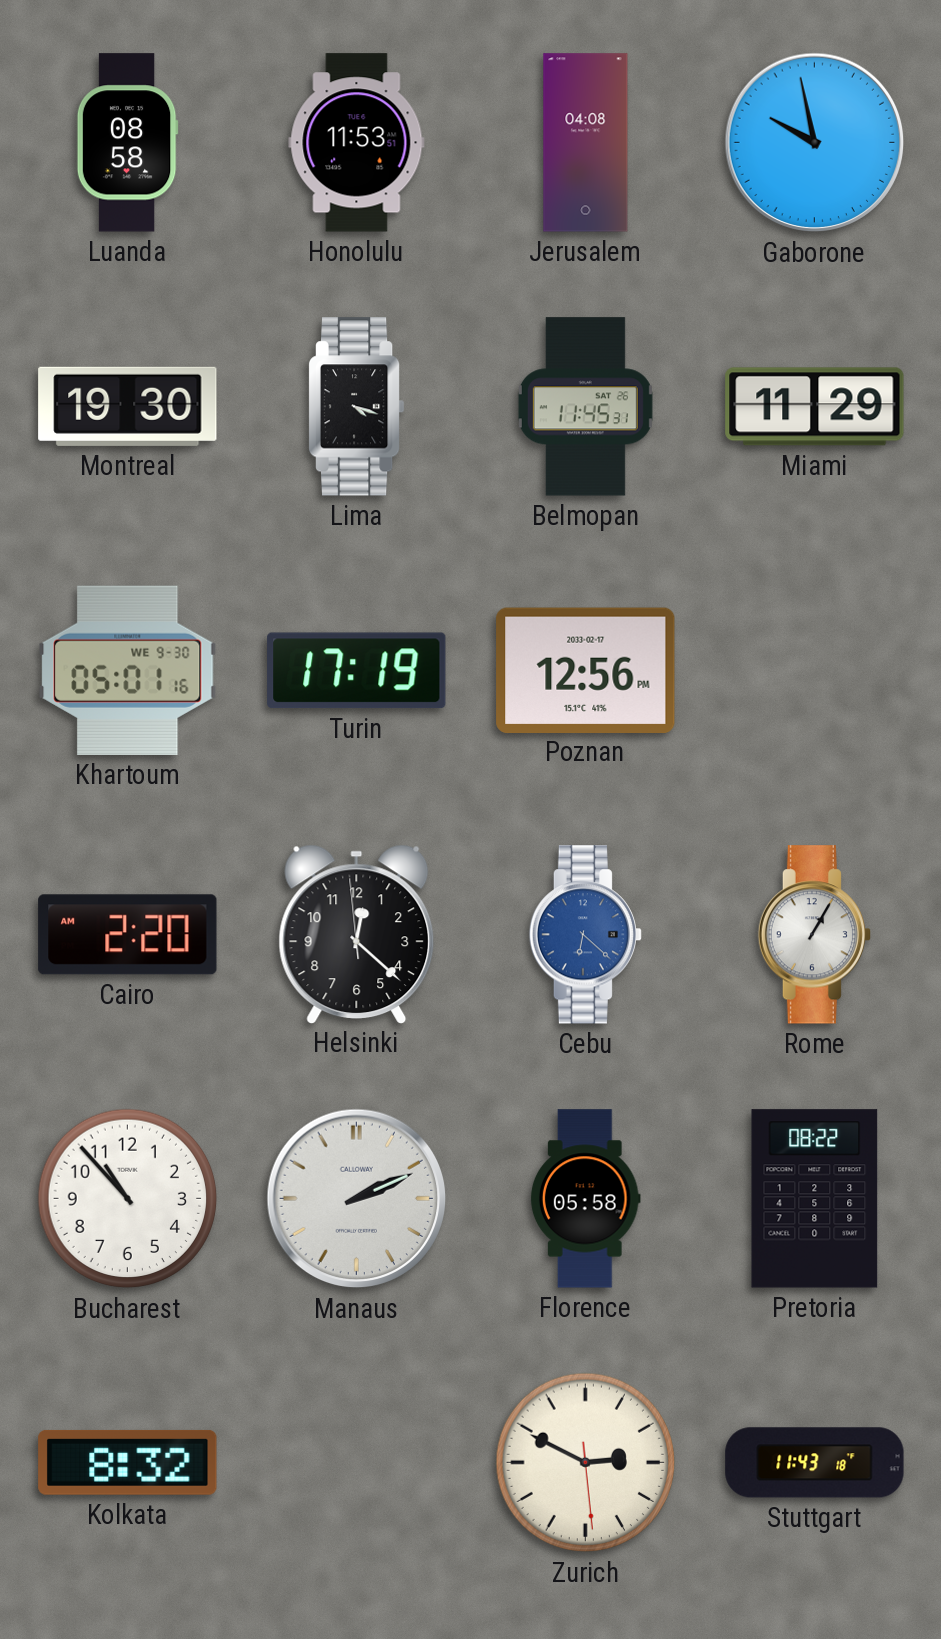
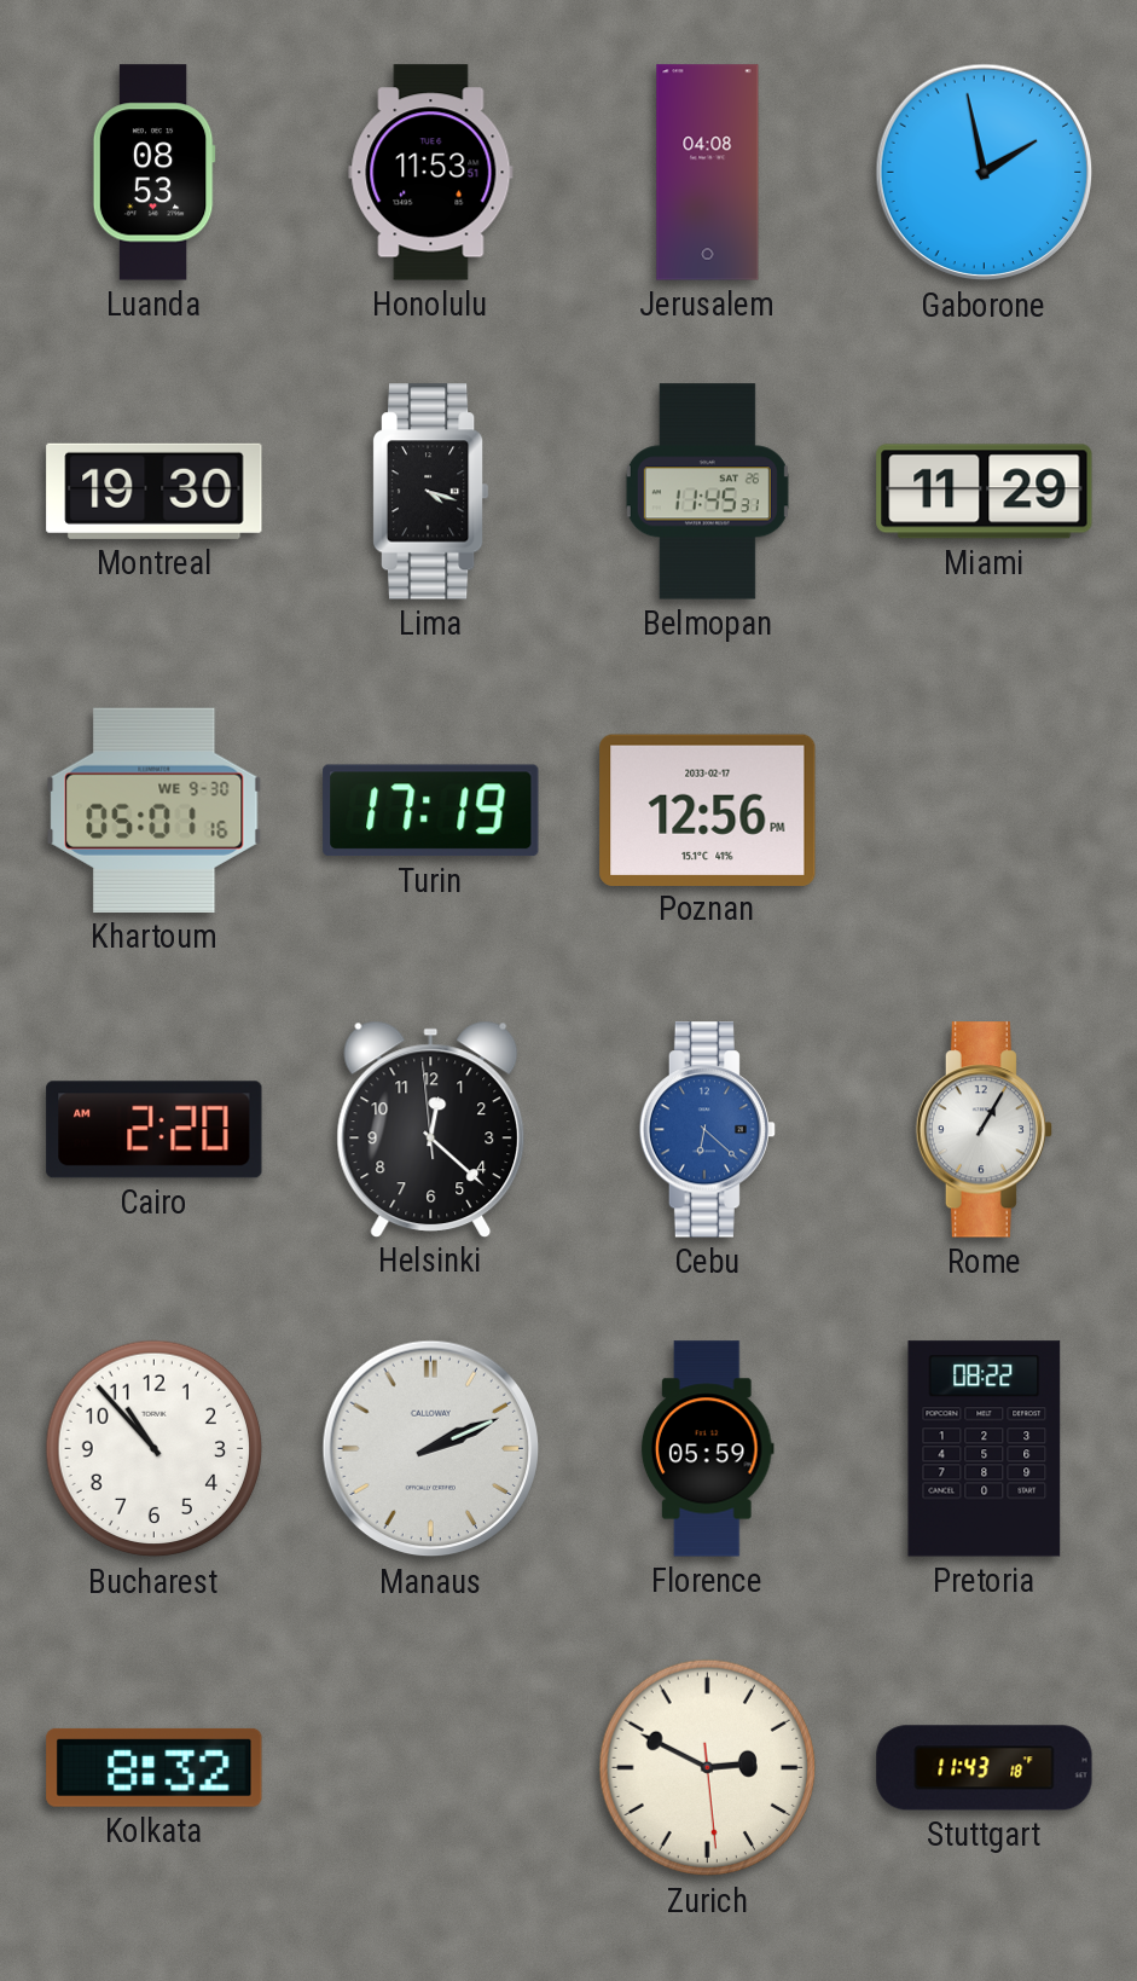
Luanda: 08:58 -> 08:53
Gaborone: 9:58 -> 1:58
Florence: 05:58 -> 05:59
